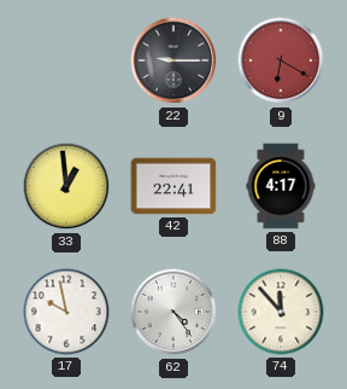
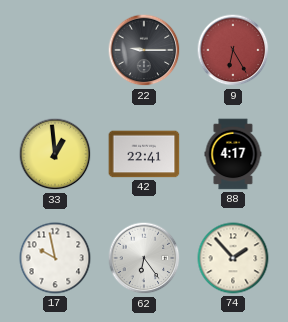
9: 6:20 -> 6:25
62: 4:24 -> 6:24
74: 11:53 -> 1:53
